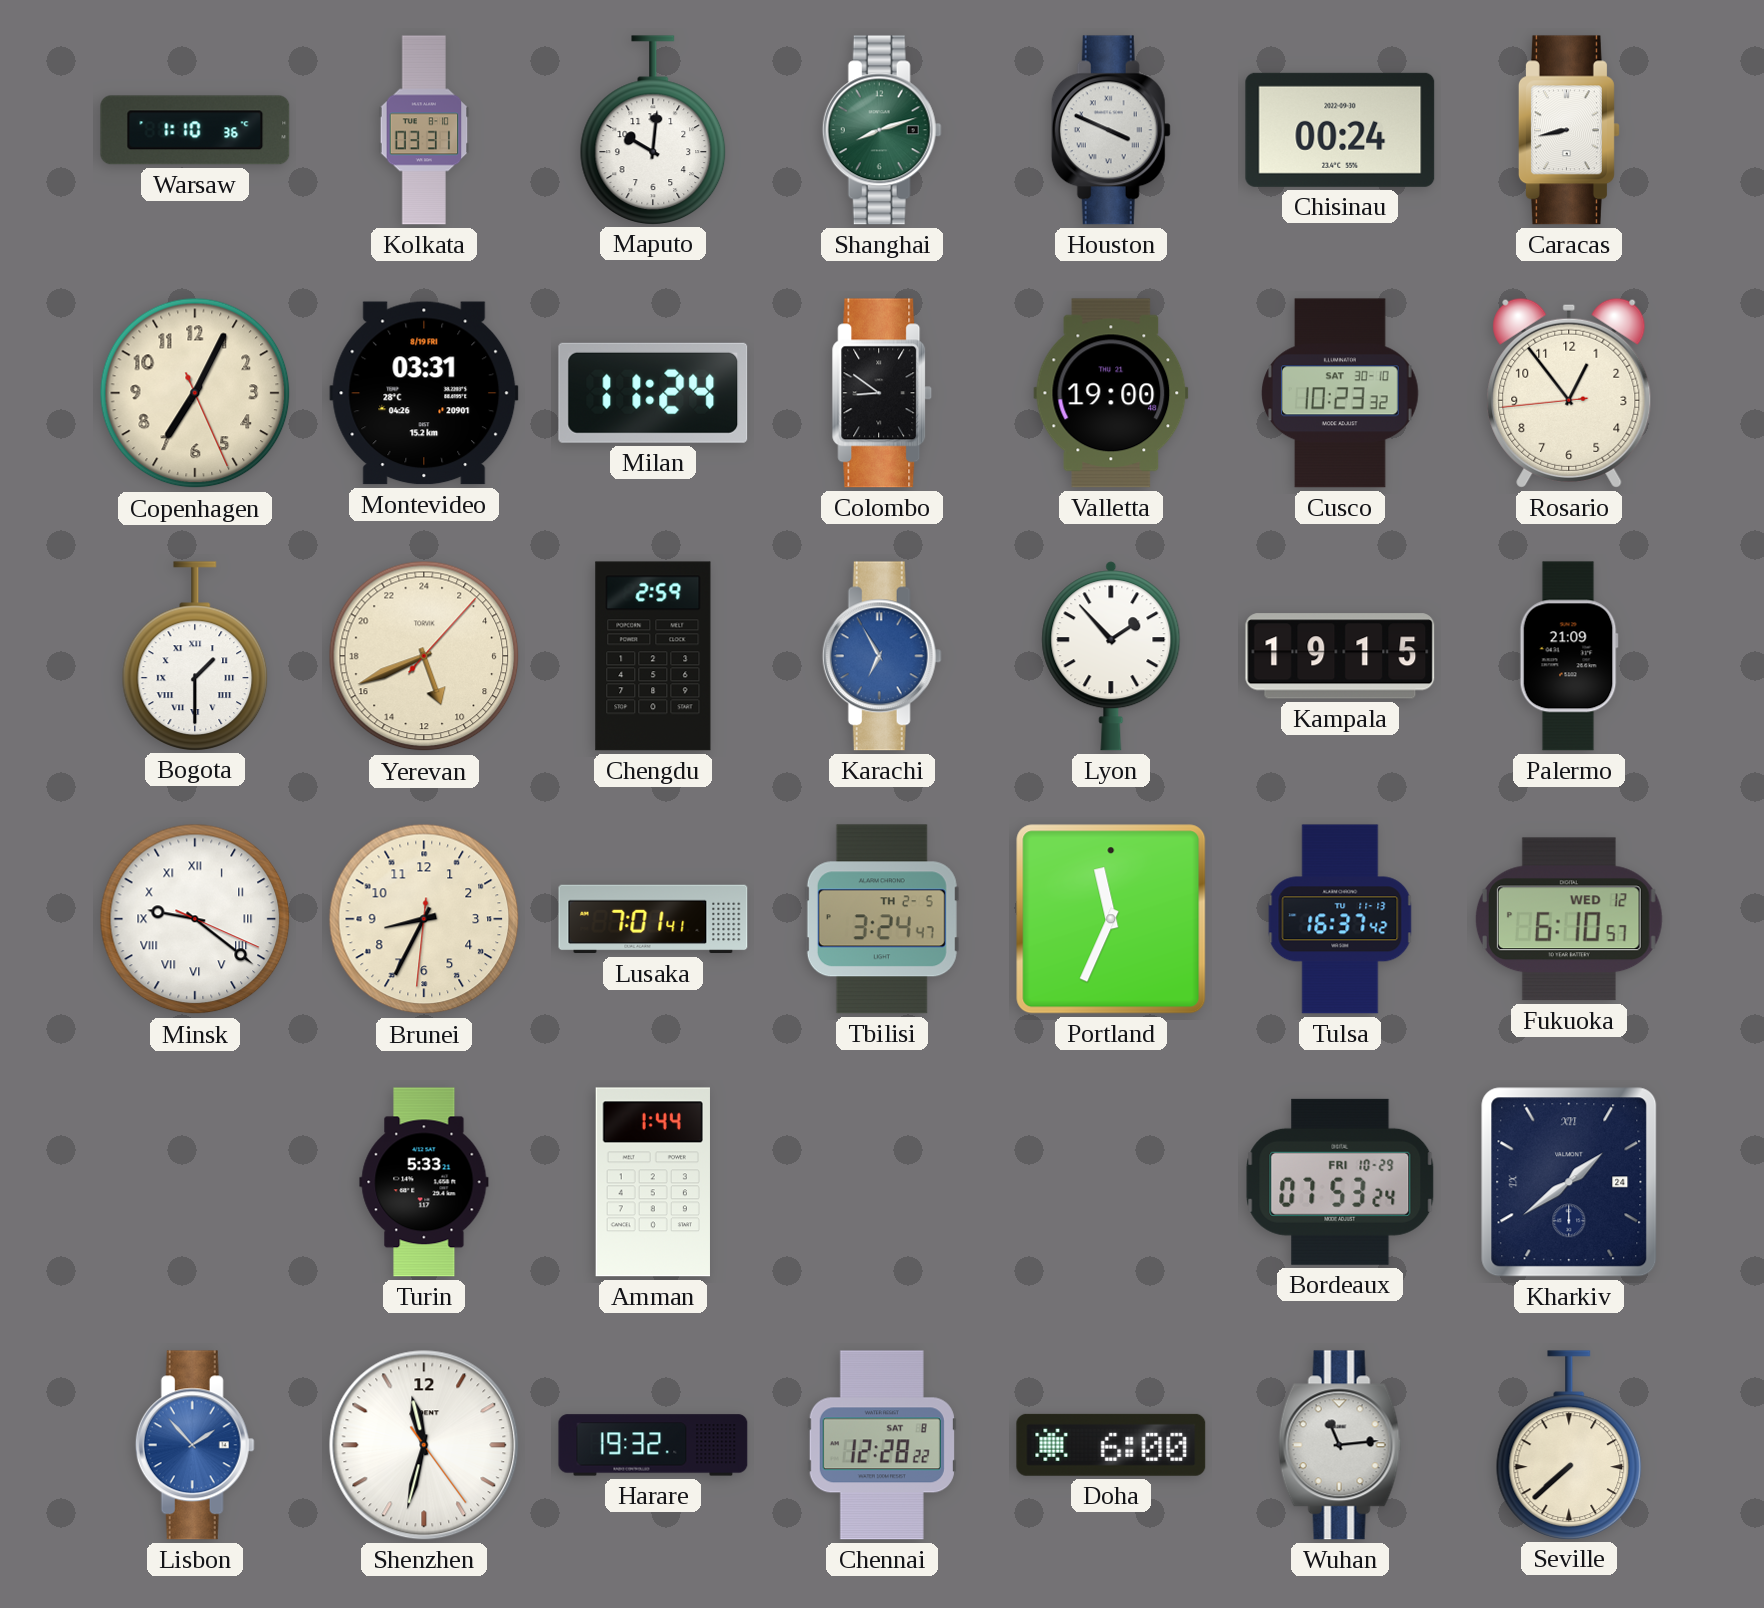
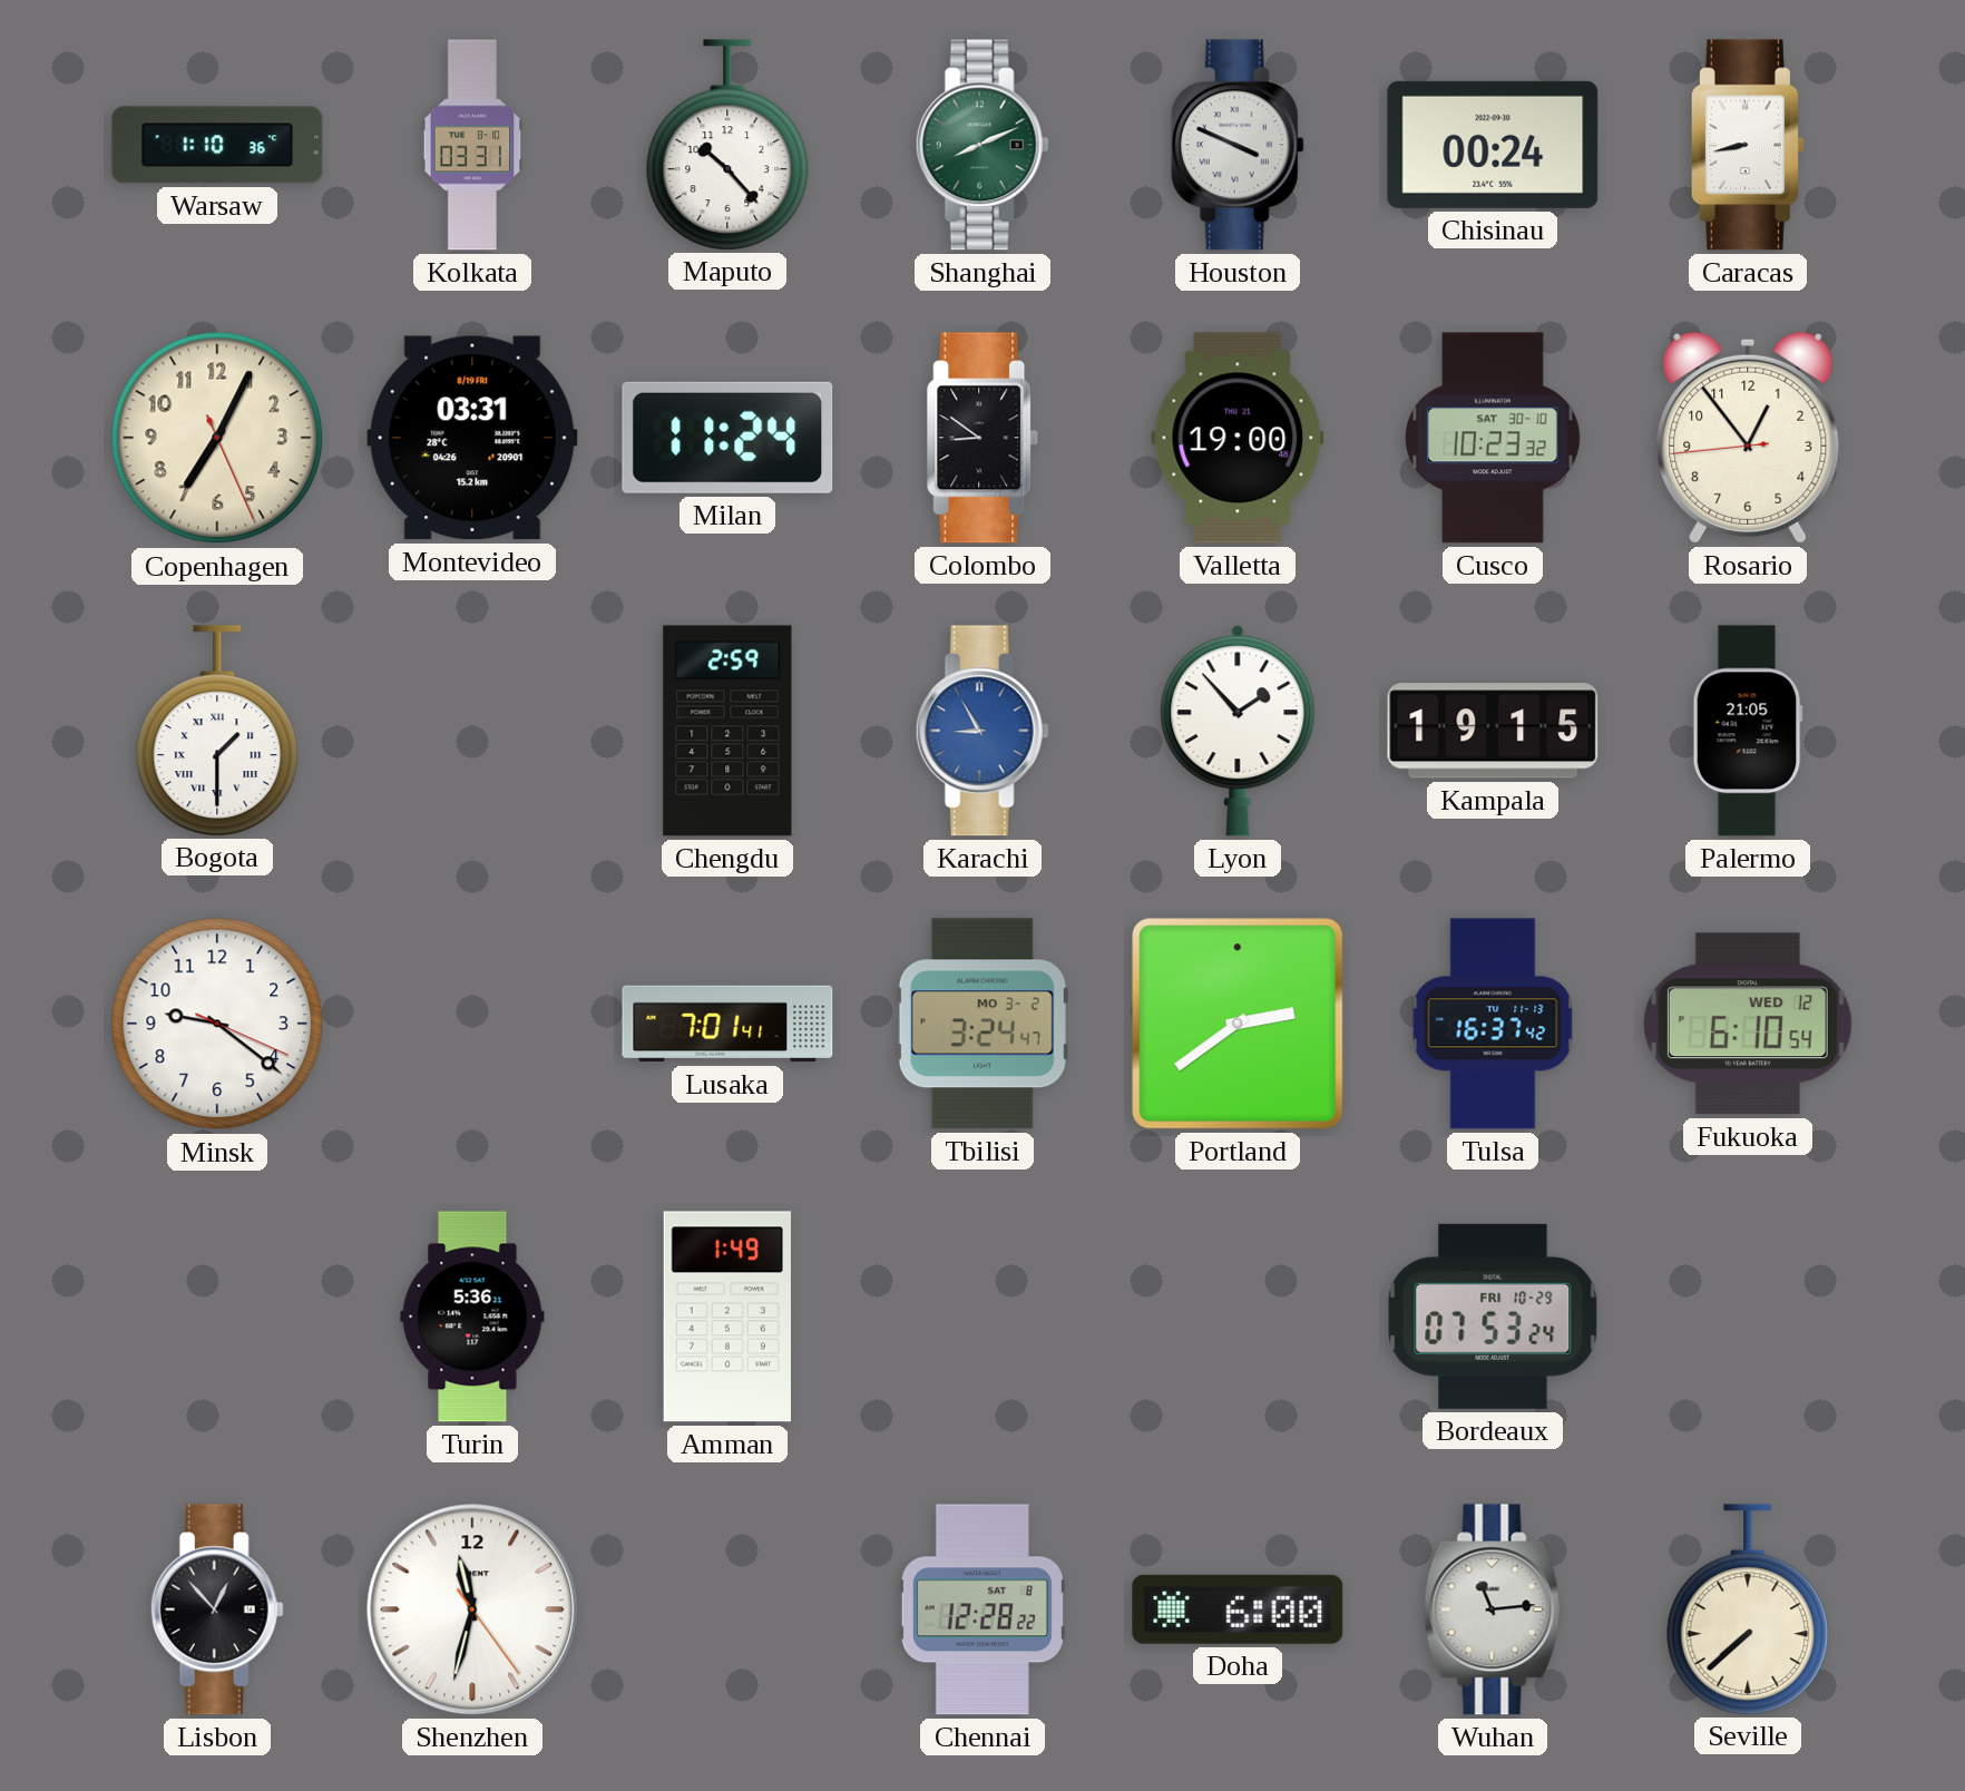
Maputo: 10:01 -> 10:23
Shanghai: 8:12 -> 8:11
Yerevan: 10:41 -> none
Karachi: 6:55 -> 8:55
Palermo: 21:09 -> 21:05
Minsk numerals: Roman -> Arabic
Brunei: 8:34 -> none
Tbilisi date: TH 2-5 -> MO 3-2
Portland: 11:34 -> 2:39
Fukuoka: 6:10:57 -> 6:10:54
Turin: 5:33 -> 5:36
Amman: 1:44 -> 1:49
Kharkiv: 1:39 -> none
Lisbon: 1:53 -> 12:53
Lisbon dial: blue -> black
Harare: 19:32 -> none
